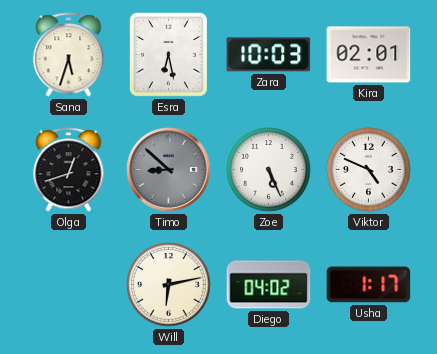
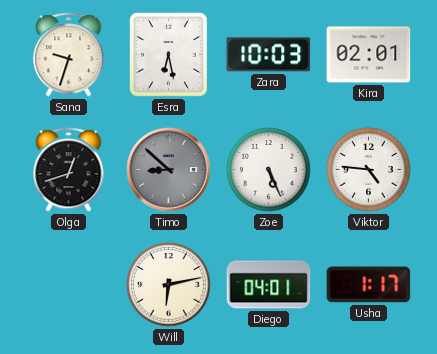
Sana: 5:33 -> 9:33
Viktor: 4:49 -> 4:46
Diego: 04:02 -> 04:01
